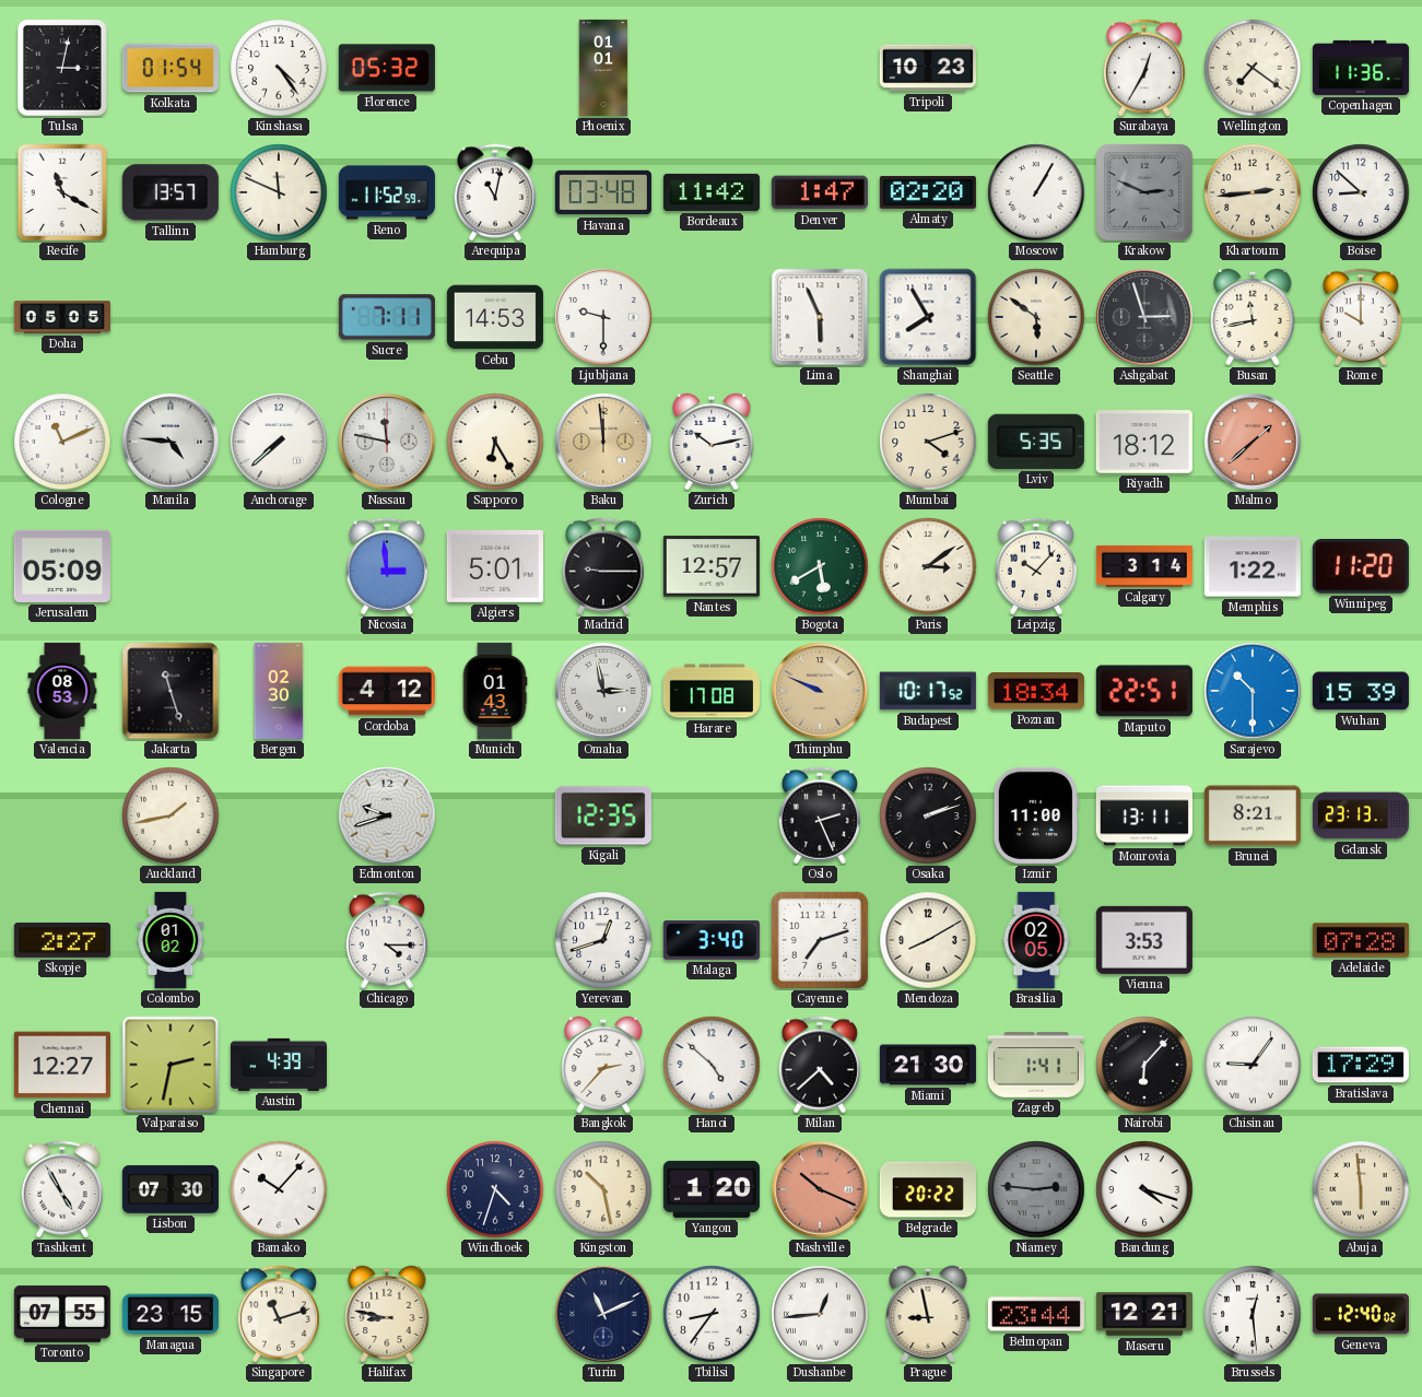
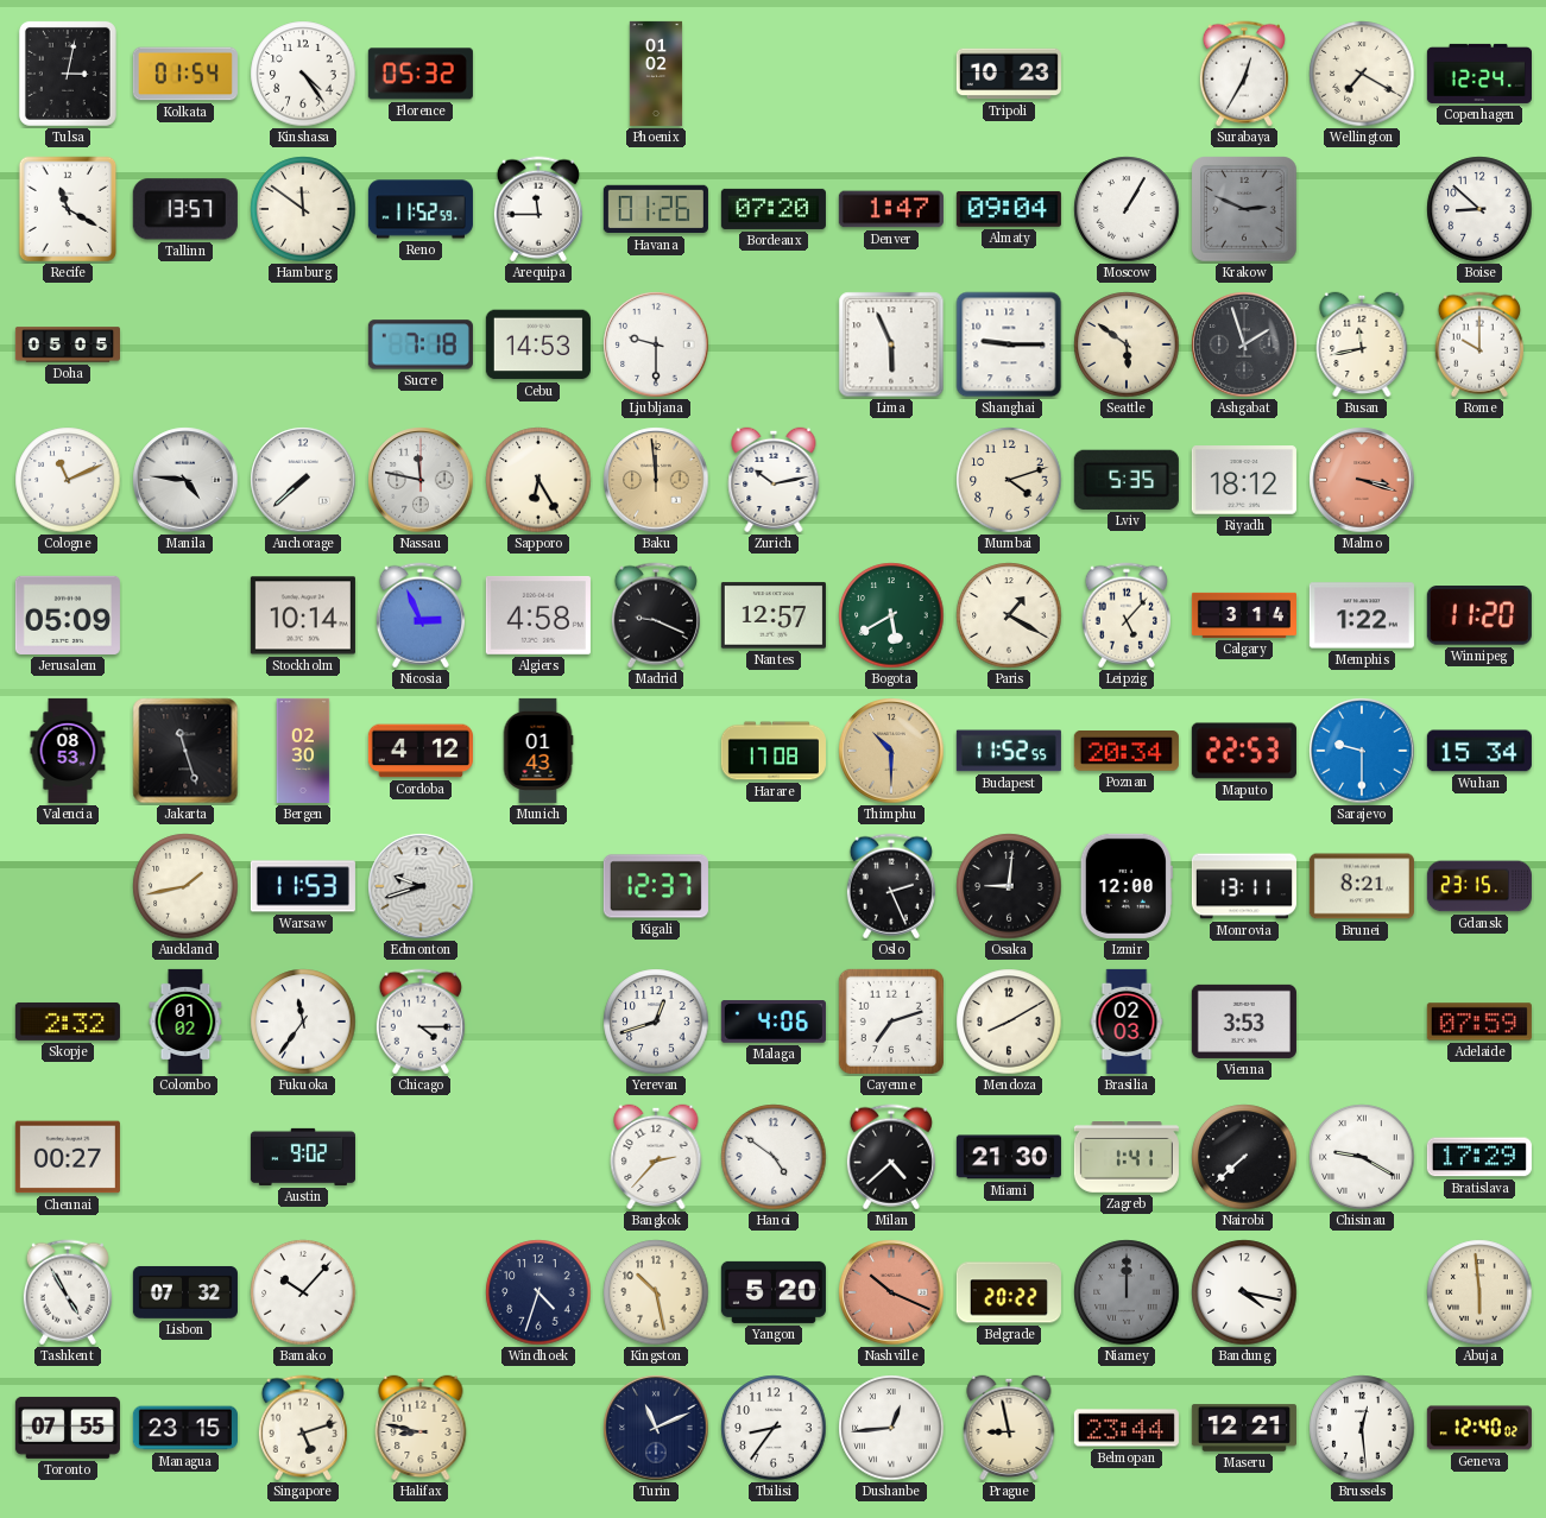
Phoenix: 01:01 -> 01:02
Wellington: 7:21 -> 7:20
Copenhagen: 11:36 -> 12:24
Hamburg: 11:49 -> 11:51
Arequipa: 11:02 -> 11:45
Havana: 03:48 -> 01:26
Bordeaux: 11:42 -> 07:20
Almaty: 02:20 -> 09:04
Khartoum: 2:44 -> none
Sucre: 7:11 -> 7:18
Shanghai: 7:55 -> 9:15
Ashgabat: 2:57 -> 1:57
Malmo: 1:38 -> 3:18
Stockholm: none -> 10:14
Nicosia: 2:59 -> 2:56
Algiers: 5:01 -> 4:58
Madrid: 9:15 -> 9:19
Paris: 3:09 -> 1:20
Leipzig: 10:07 -> 5:07
Omaha: 2:58 -> none
Thimphu: 9:49 -> 10:30
Budapest: 10:17 -> 11:52
Poznan: 18:34 -> 20:34
Maputo: 22:51 -> 22:53
Sarajevo: 10:30 -> 9:30
Wuhan: 15:39 -> 15:34
Warsaw: none -> 11:53
Kigali: 12:35 -> 12:37
Osaka: 2:12 -> 9:01
Izmir: 11:00 -> 12:00
Gdansk: 23:13 -> 23:15
Skopje: 2:27 -> 2:32
Fukuoka: none -> 11:36
Malaga: 3:40 -> 4:06
Brasilia: 02:05 -> 02:03
Adelaide: 07:28 -> 07:59
Chennai: 12:27 -> 00:27
Valparaiso: 2:32 -> none
Austin: 4:39 -> 9:02
Hanoi: 4:52 -> 4:51
Nairobi: 6:07 -> 7:38
Chisinau: 9:06 -> 9:20
Lisbon: 07:30 -> 07:32
Yangon: 1:20 -> 5:20
Niamey: 2:46 -> 12:00
Bandung: 4:18 -> 4:17
Singapore: 11:12 -> 5:12
